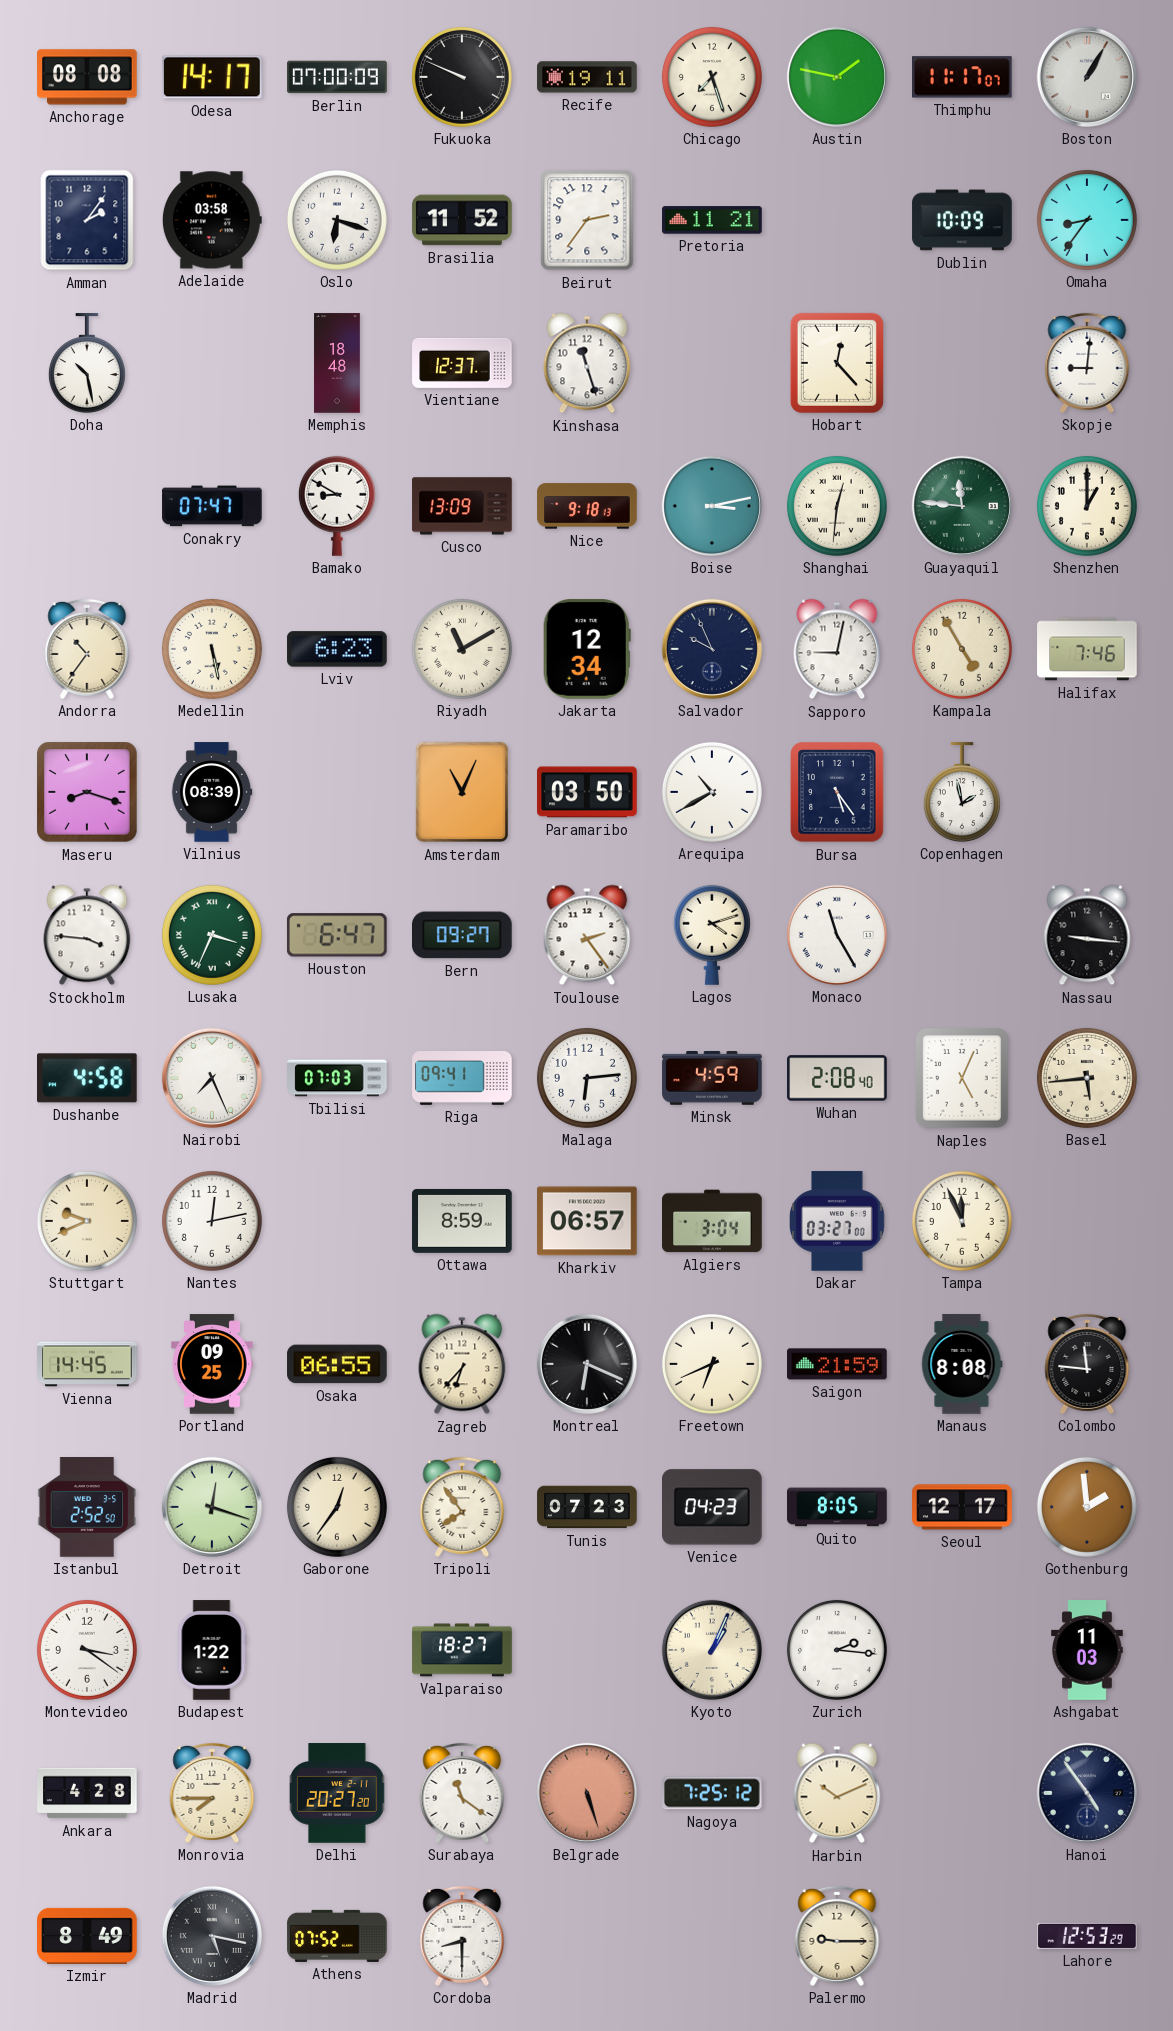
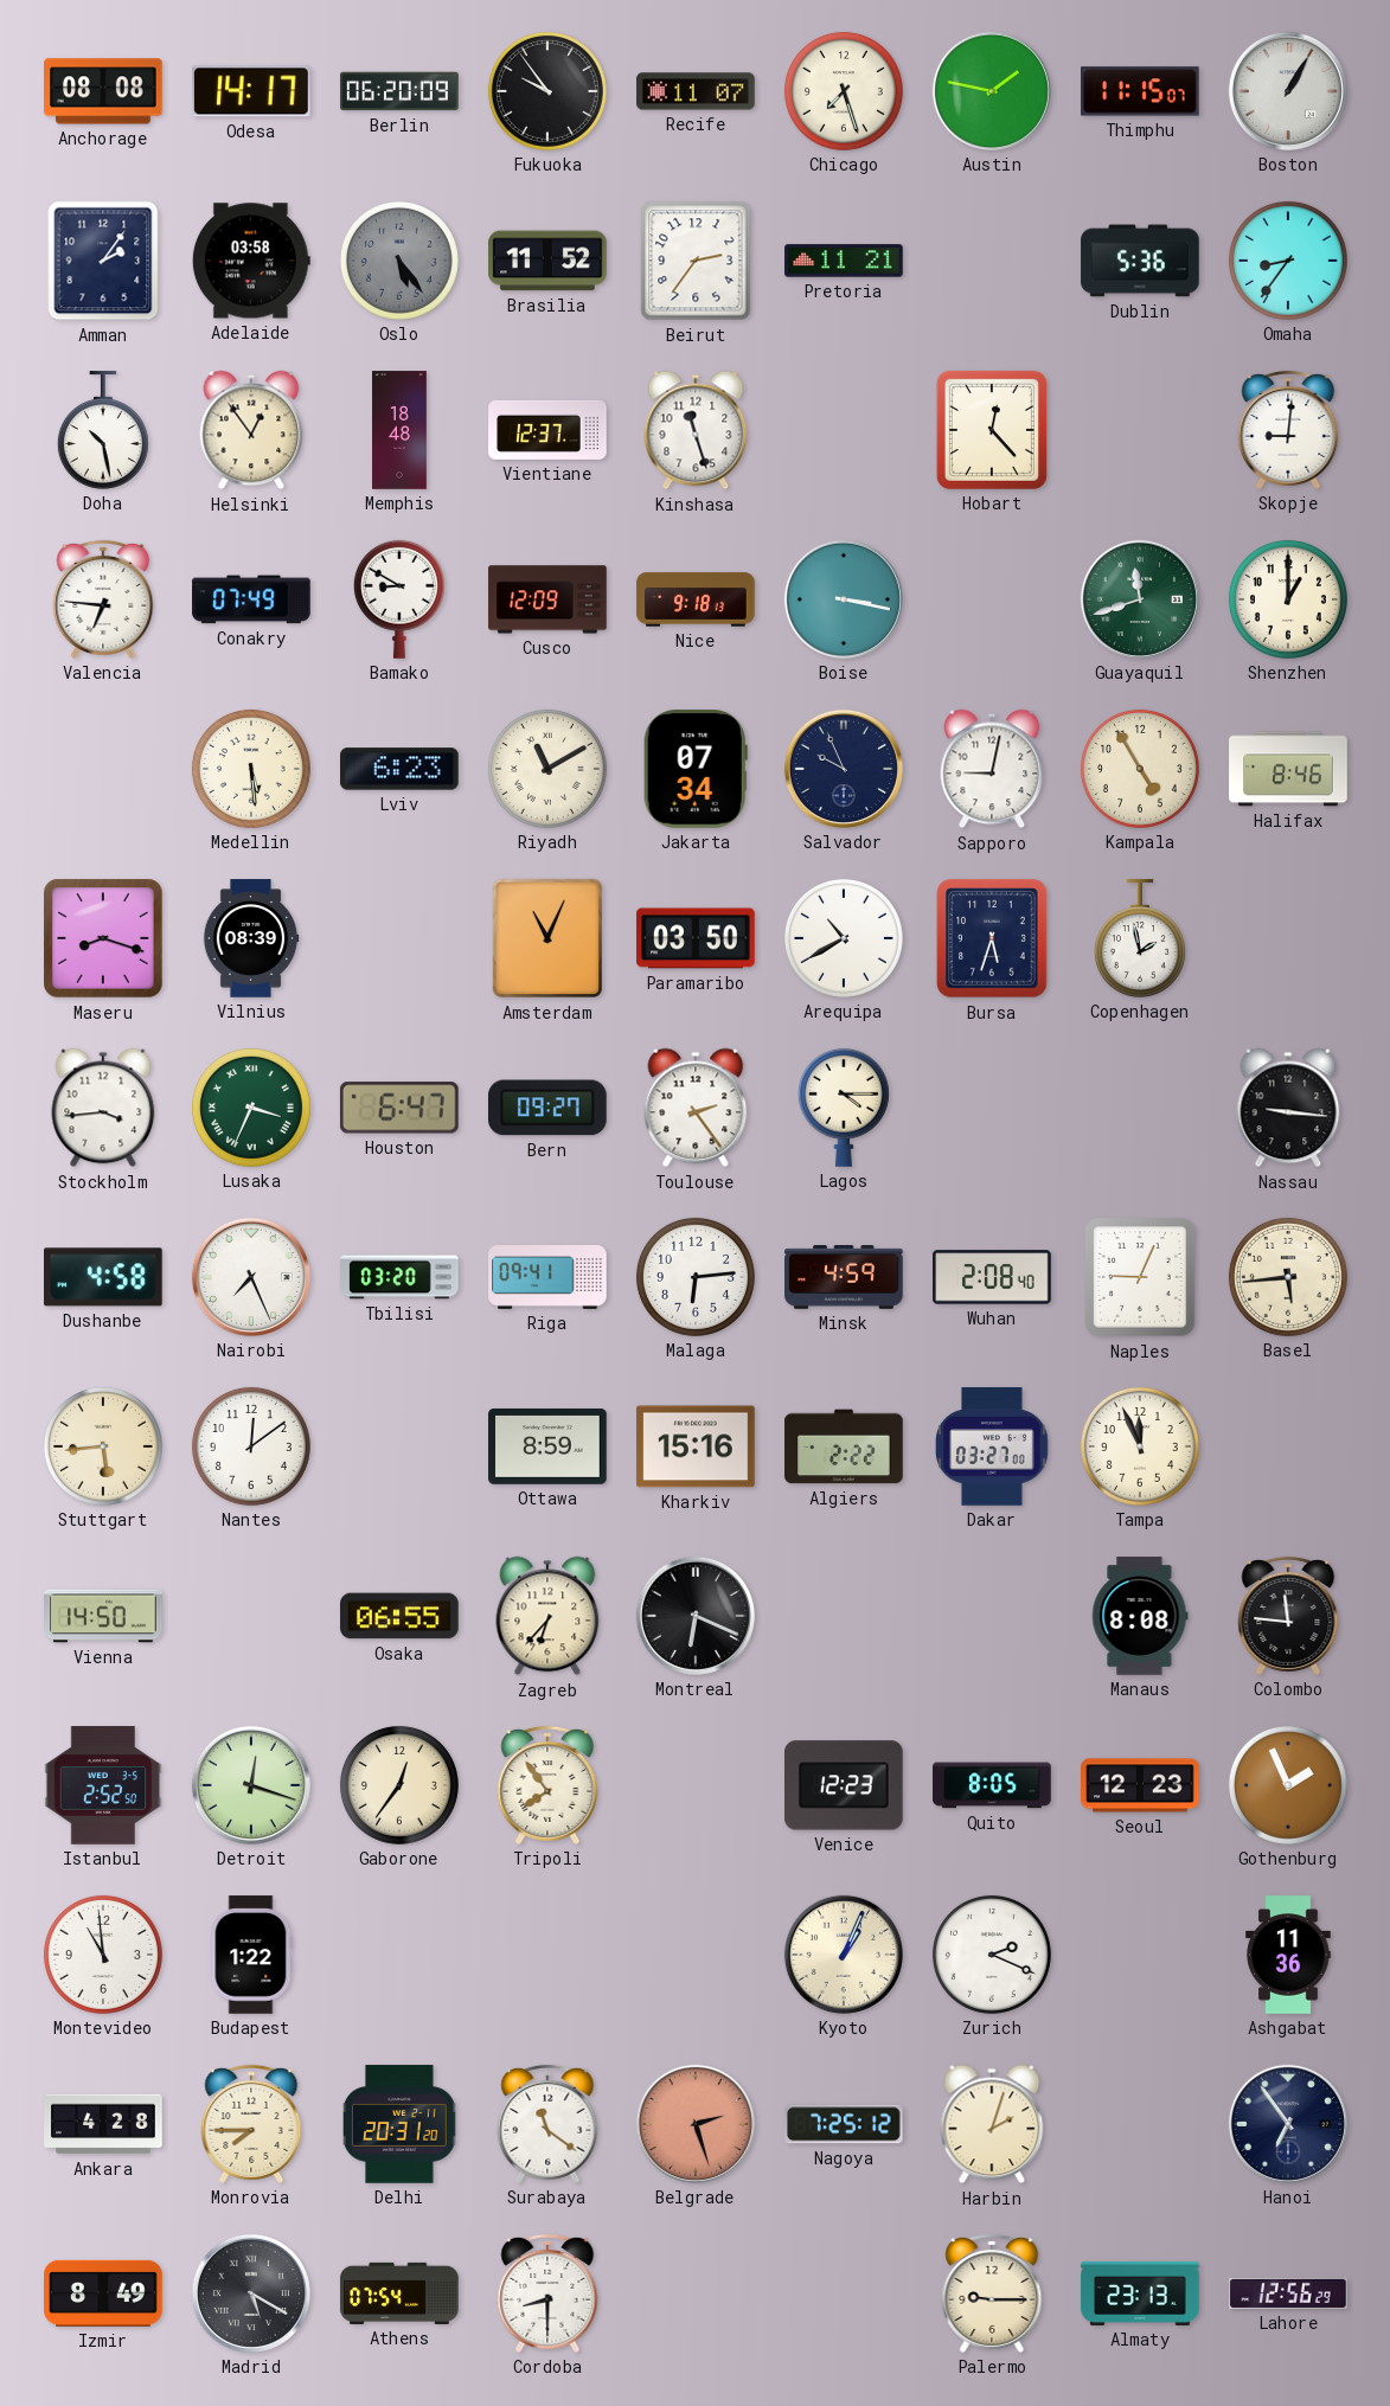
Berlin: 07:00 -> 06:20
Fukuoka: 9:49 -> 9:54
Recife: 19:11 -> 11:07
Thimphu: 11:17 -> 11:15
Oslo: 6:18 -> 5:24
Oslo dial: white -> grey
Dublin: 10:09 -> 5:36
Helsinki: none -> 12:54
Valencia: none -> 6:46
Conakry: 07:47 -> 07:49
Cusco: 13:09 -> 12:09
Boise: 3:13 -> 3:17
Shanghai: 12:31 -> none
Guayaquil: 11:46 -> 11:42
Andorra: 10:36 -> none
Medellin: 5:28 -> 5:29
Jakarta: 12:34 -> 07:34
Halifax: 7:46 -> 8:46
Bursa: 5:24 -> 5:33
Stockholm: 3:46 -> 3:44
Lagos: 4:12 -> 4:15
Monaco: 11:25 -> none
Tbilisi: 07:03 -> 03:20
Naples: 5:04 -> 9:04
Stuttgart: 9:41 -> 5:44
Nantes: 12:13 -> 12:09
Kharkiv: 06:57 -> 15:16
Algiers: 3:04 -> 2:22
Vienna: 14:45 -> 14:50
Portland: 09:25 -> none
Freetown: 6:41 -> none
Saigon: 21:59 -> none
Tunis: 07:23 -> none
Venice: 04:23 -> 12:23
Seoul: 12:17 -> 12:23
Gothenburg: 1:59 -> 1:56
Montevideo: 3:21 -> 10:59
Valparaiso: 18:27 -> none
Zurich: 2:16 -> 2:19
Ashgabat: 11:03 -> 11:36
Delhi: 20:27 -> 20:31
Belgrade: 5:27 -> 2:27
Harbin: 10:11 -> 2:03
Hanoi: 4:54 -> 6:54
Madrid: 5:17 -> 5:20
Athens: 07:52 -> 07:54
Almaty: none -> 23:13
Lahore: 12:53 -> 12:56
